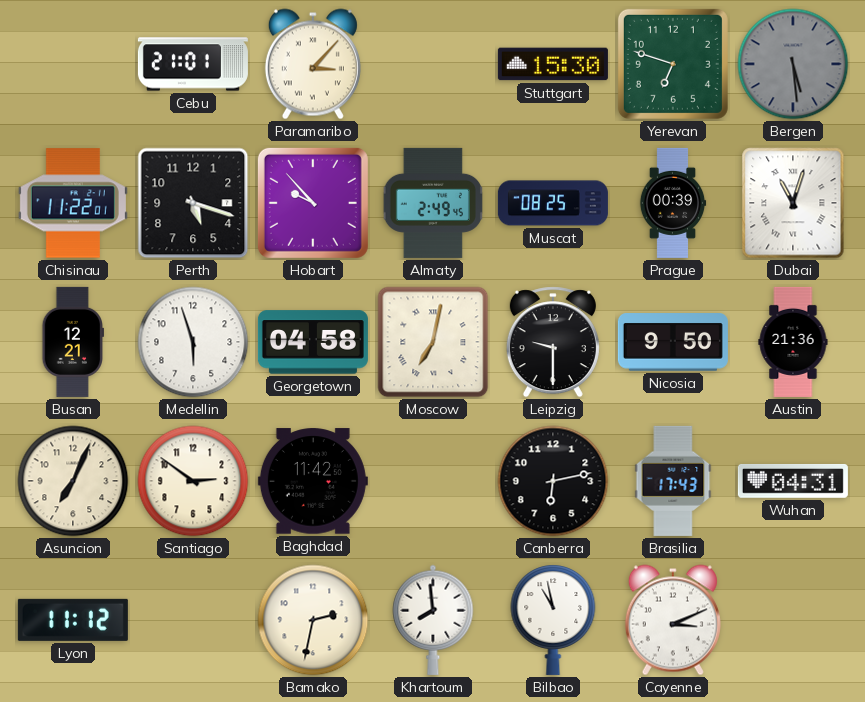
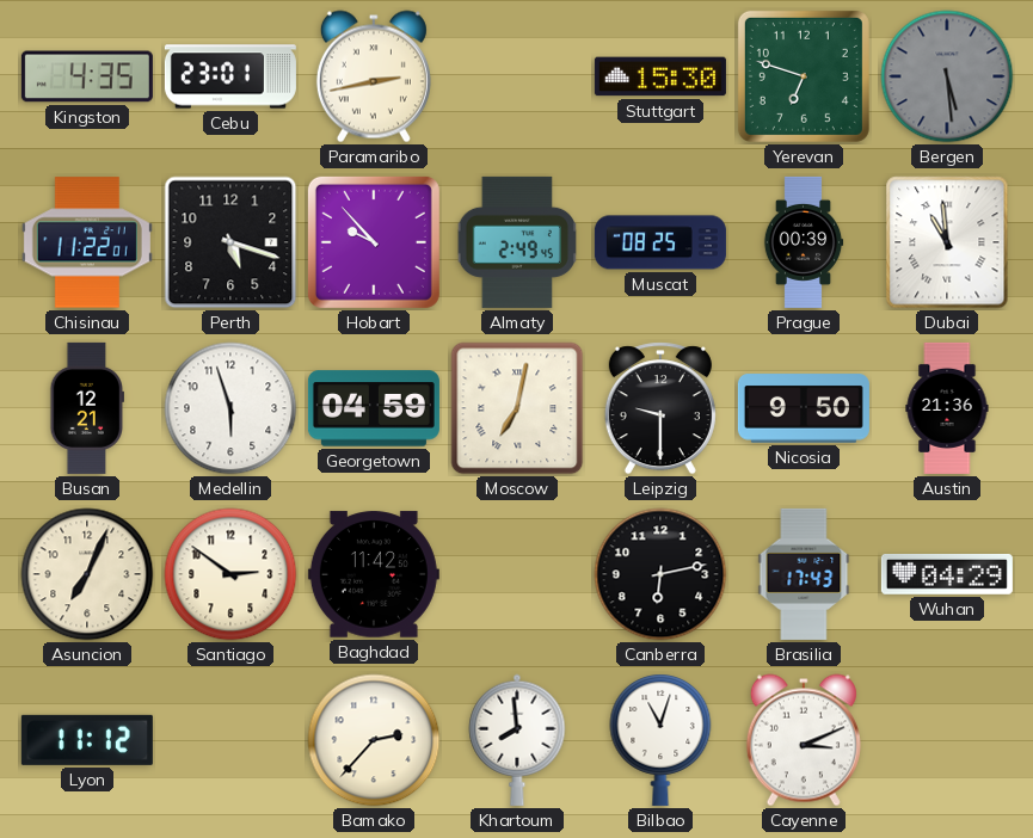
Kingston: none -> 4:35
Cebu: 21:01 -> 23:01
Paramaribo: 3:07 -> 2:43
Dubai: 11:03 -> 10:59
Georgetown: 04:58 -> 04:59
Wuhan: 04:31 -> 04:29
Bamako: 2:32 -> 2:37
Bilbao: 10:58 -> 11:03
